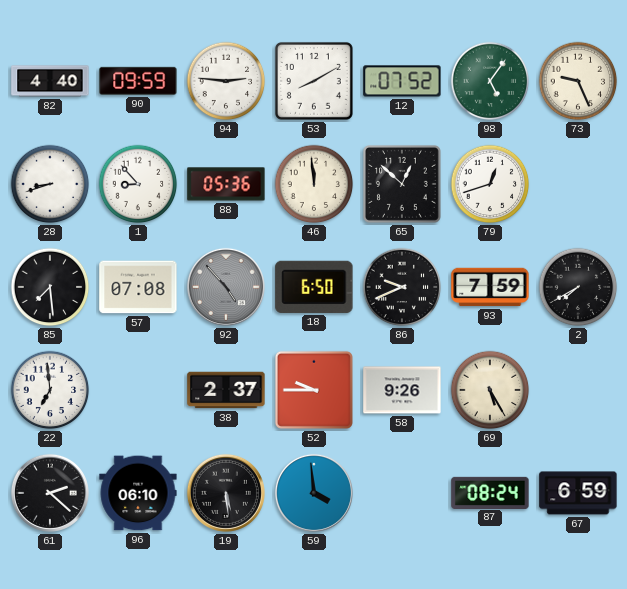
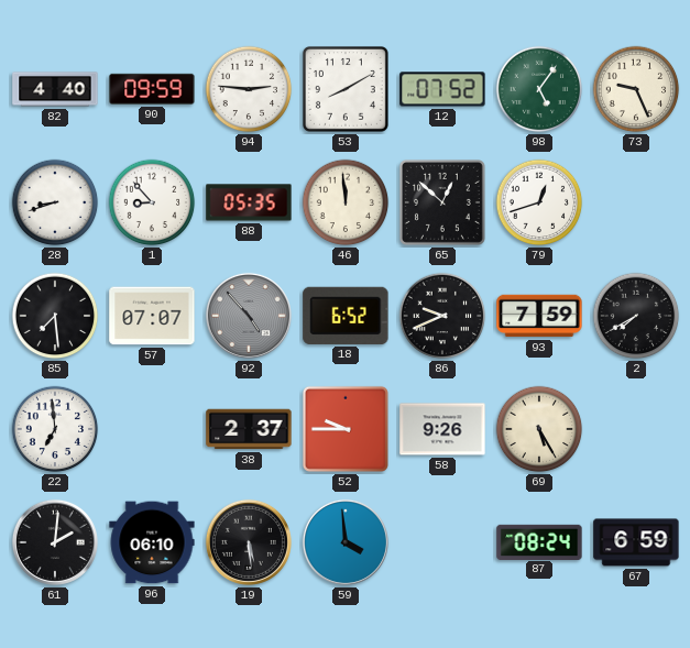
88: 05:36 -> 05:35
57: 07:08 -> 07:07
18: 6:50 -> 6:52
61: 2:22 -> 2:01
